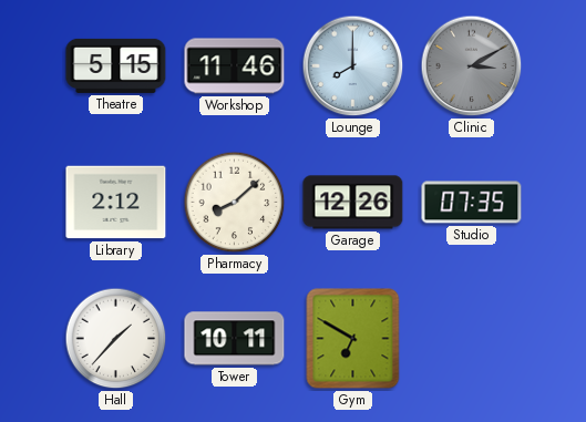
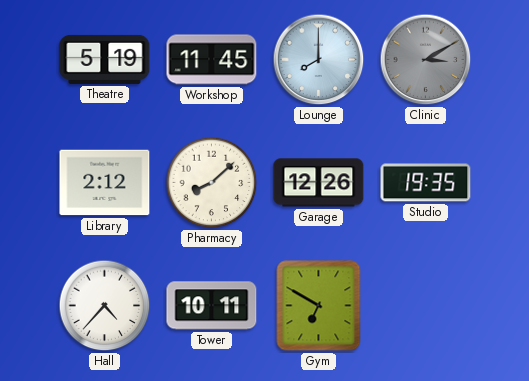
Theatre: 5:15 -> 5:19
Workshop: 11:46 -> 11:45
Studio: 07:35 -> 19:35
Hall: 1:37 -> 4:37
